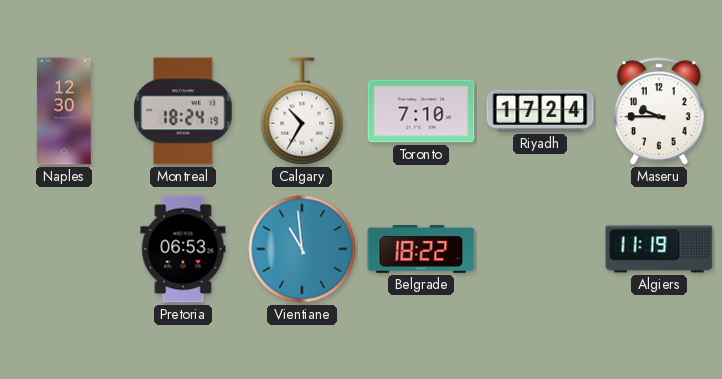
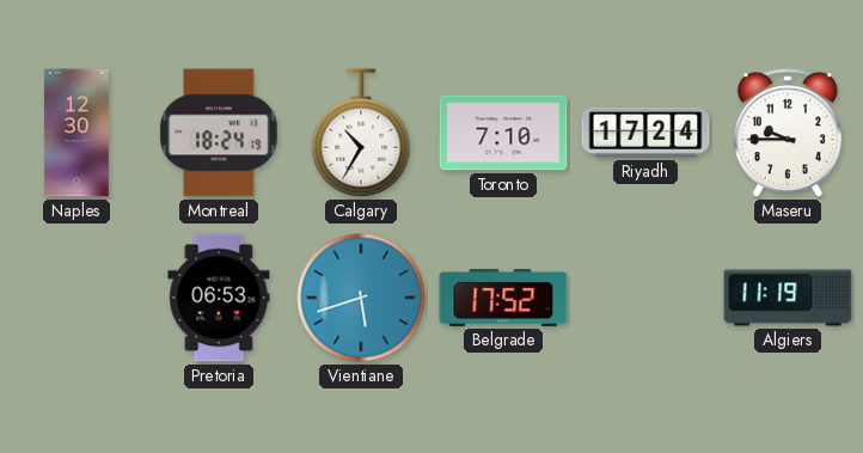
Vientiane: 10:59 -> 5:42
Belgrade: 18:22 -> 17:52
